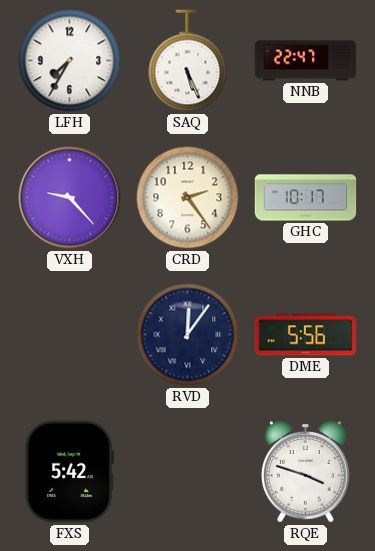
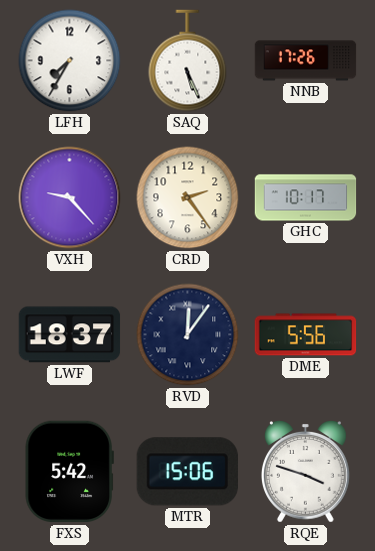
NNB: 22:47 -> 17:26
LWF: none -> 18:37
MTR: none -> 15:06
